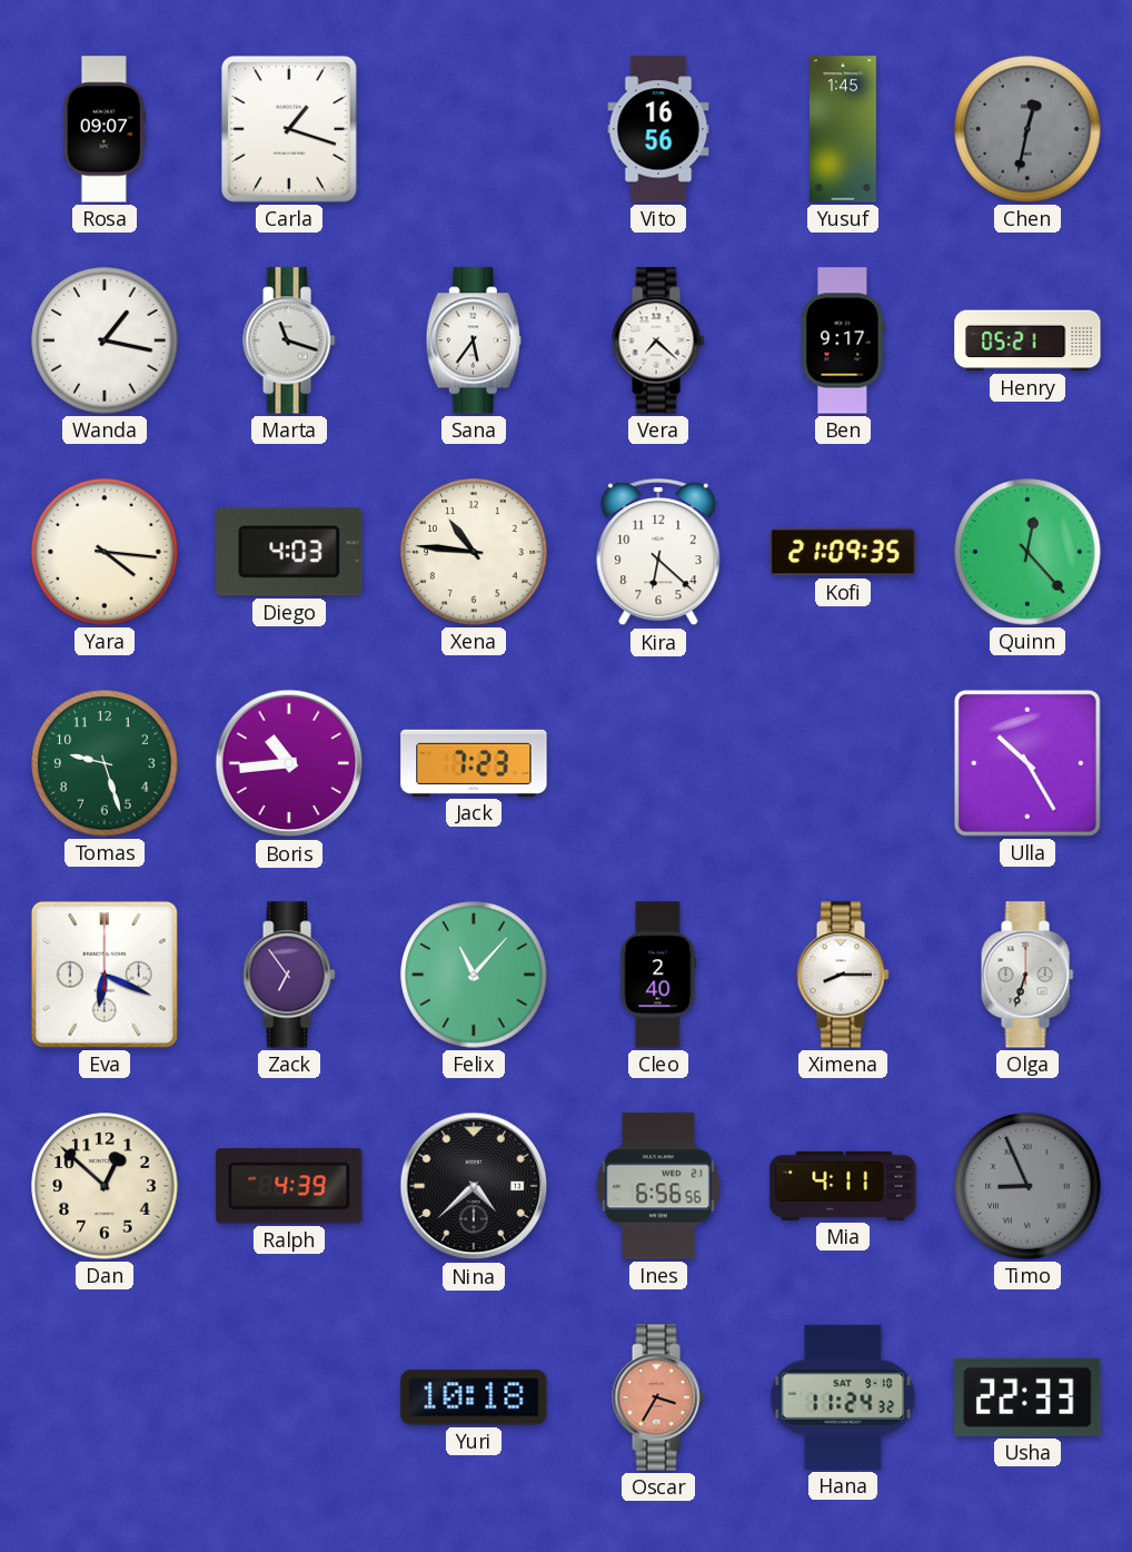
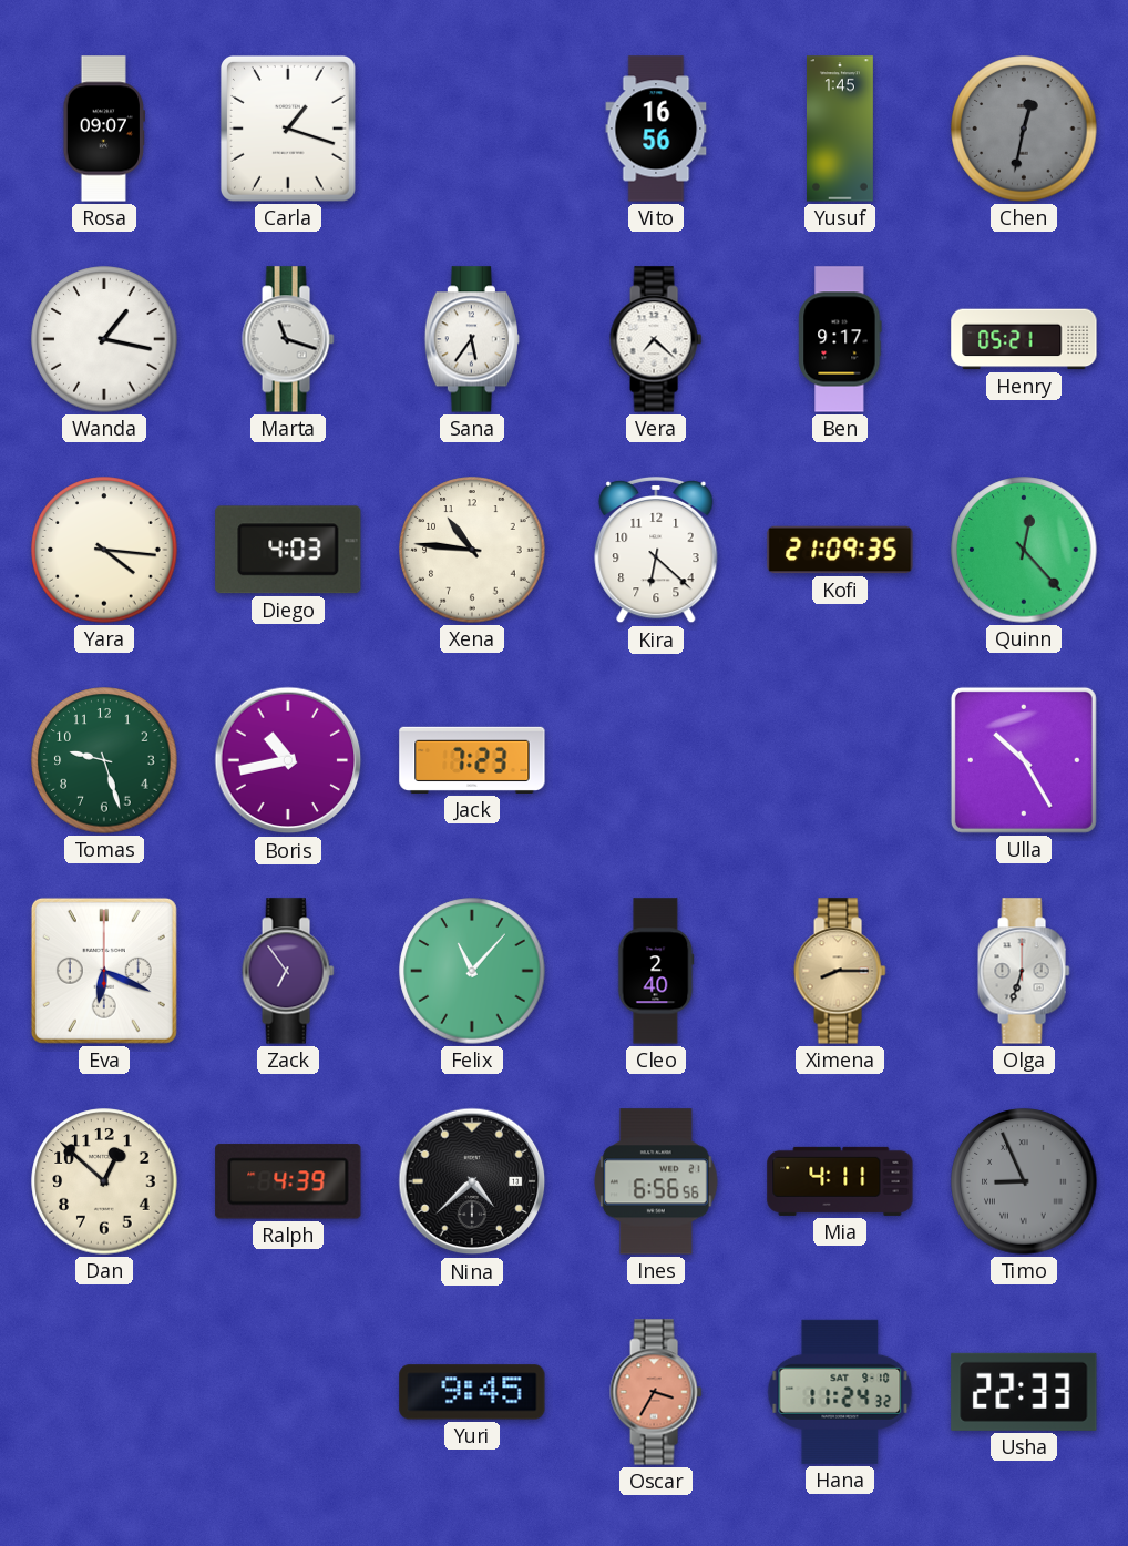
Boris: 10:44 -> 10:43
Ximena dial: white -> champagne
Yuri: 10:18 -> 9:45
